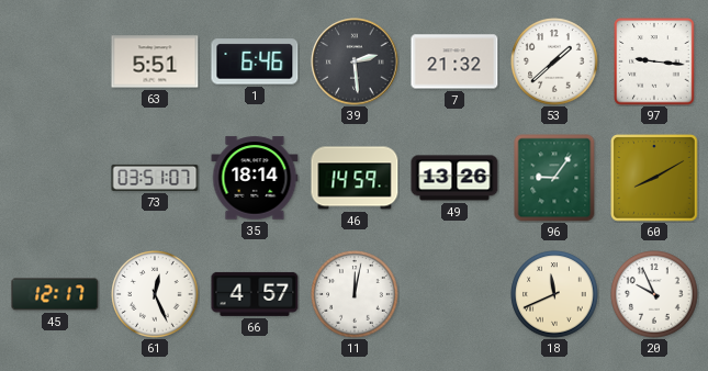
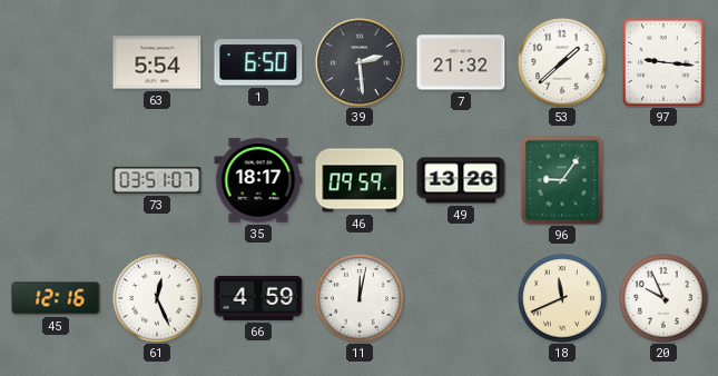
63: 5:51 -> 5:54
1: 6:46 -> 6:50
35: 18:14 -> 18:17
46: 14:59 -> 09:59
60: 8:10 -> none
45: 12:17 -> 12:16
66: 4:57 -> 4:59
